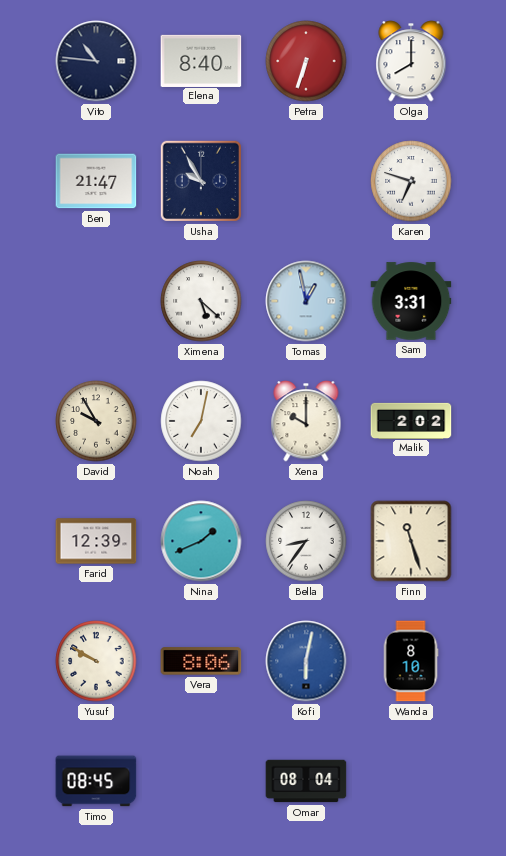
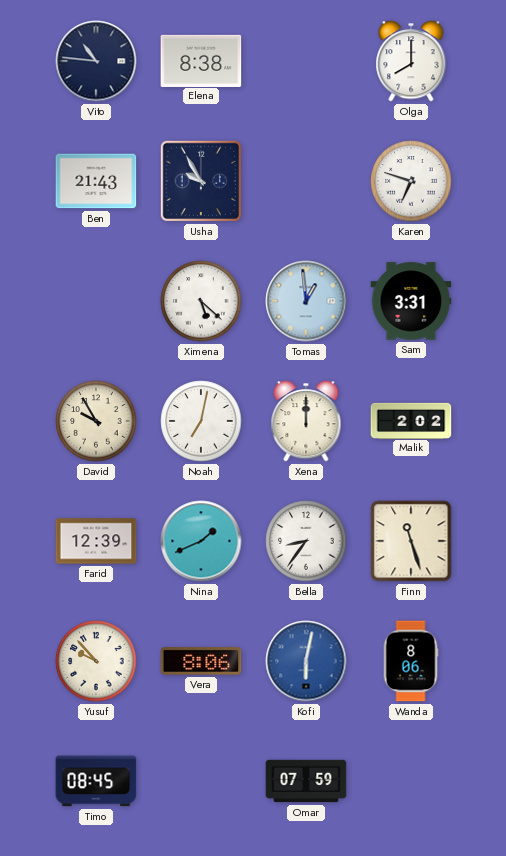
Elena: 8:40 -> 8:38
Petra: 6:33 -> none
Ben: 21:47 -> 21:43
Tomas: 12:58 -> 12:59
Xena: 10:00 -> 12:00
Yusuf: 9:50 -> 9:53
Wanda: 8:10 -> 8:06
Omar: 08:04 -> 07:59
